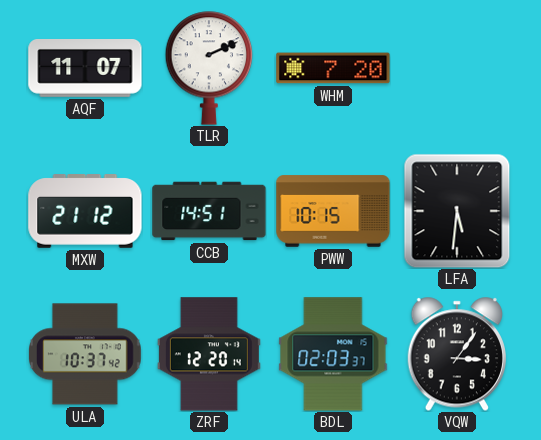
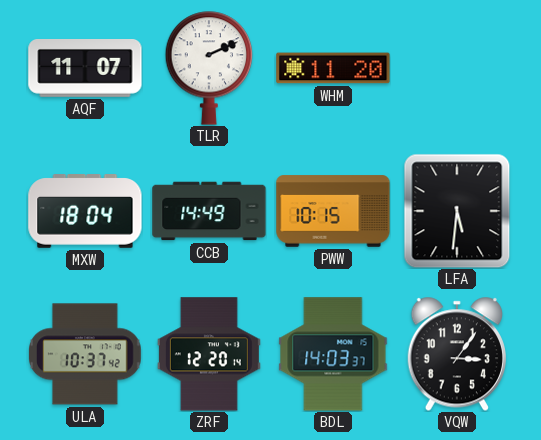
WHM: 7:20 -> 11:20
MXW: 21:12 -> 18:04
CCB: 14:51 -> 14:49
BDL: 02:03 -> 14:03
